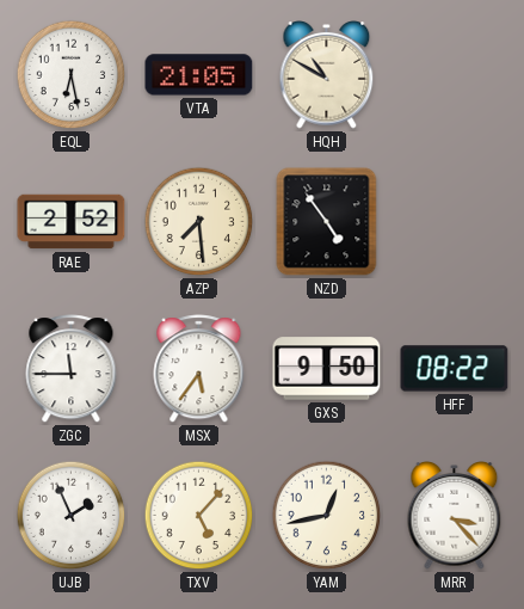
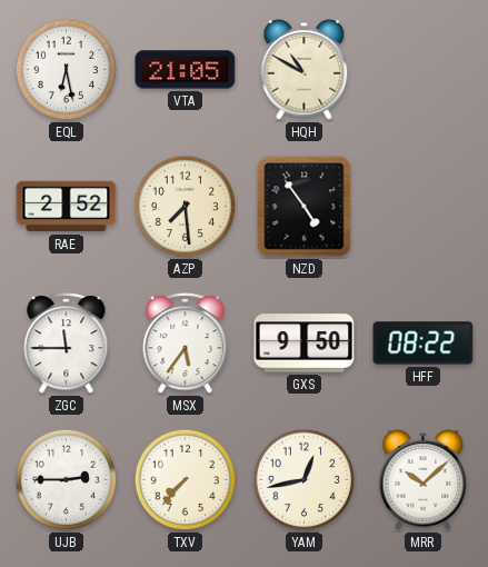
UJB: 1:56 -> 2:45
TXV: 5:07 -> 7:37
MRR: 3:23 -> 10:08
